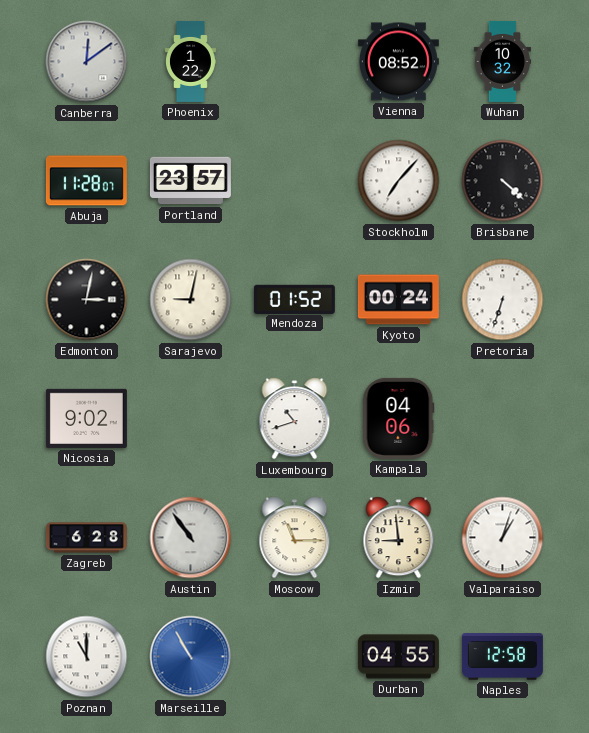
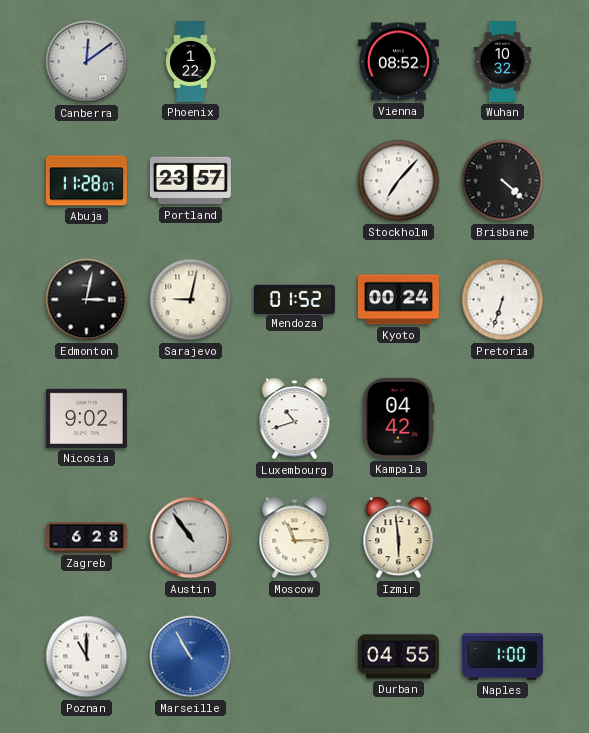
Kampala: 04:06 -> 04:42
Izmir: 8:59 -> 5:59
Valparaiso: 1:03 -> none
Naples: 12:58 -> 1:00
